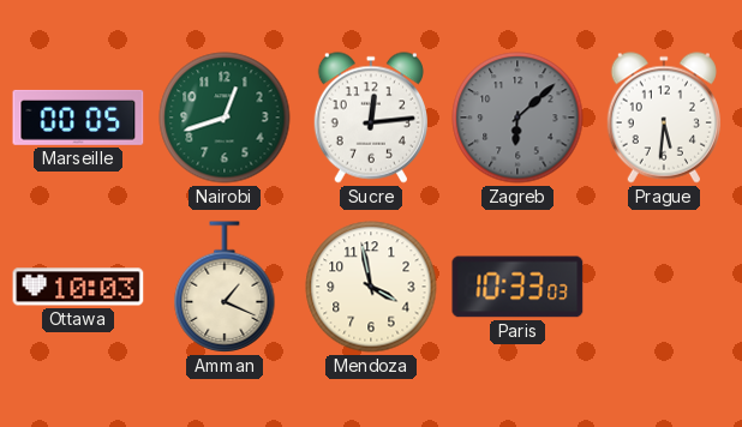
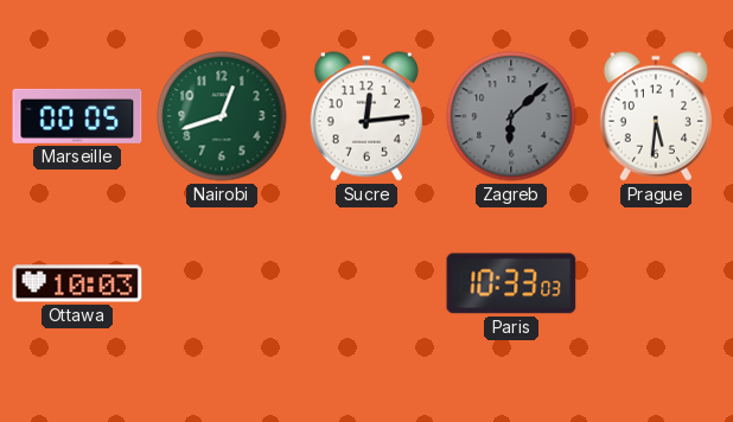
Amman: 1:19 -> none
Mendoza: 3:58 -> none
